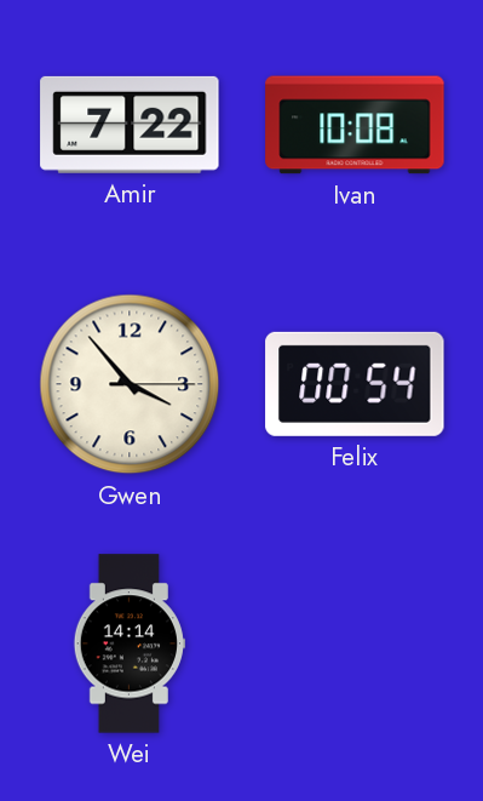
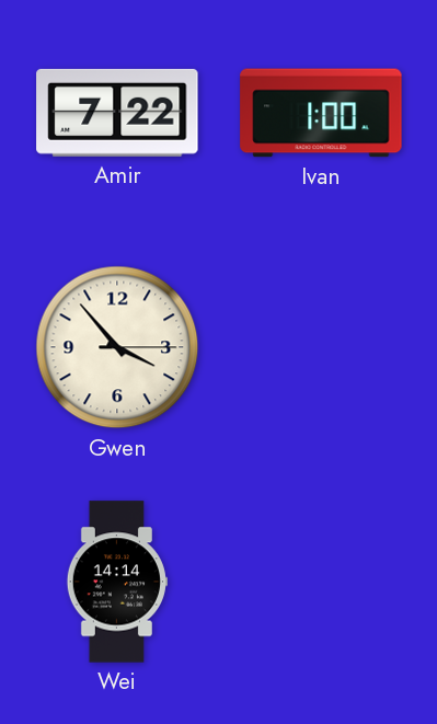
Ivan: 10:08 -> 1:00
Felix: 00:54 -> none
